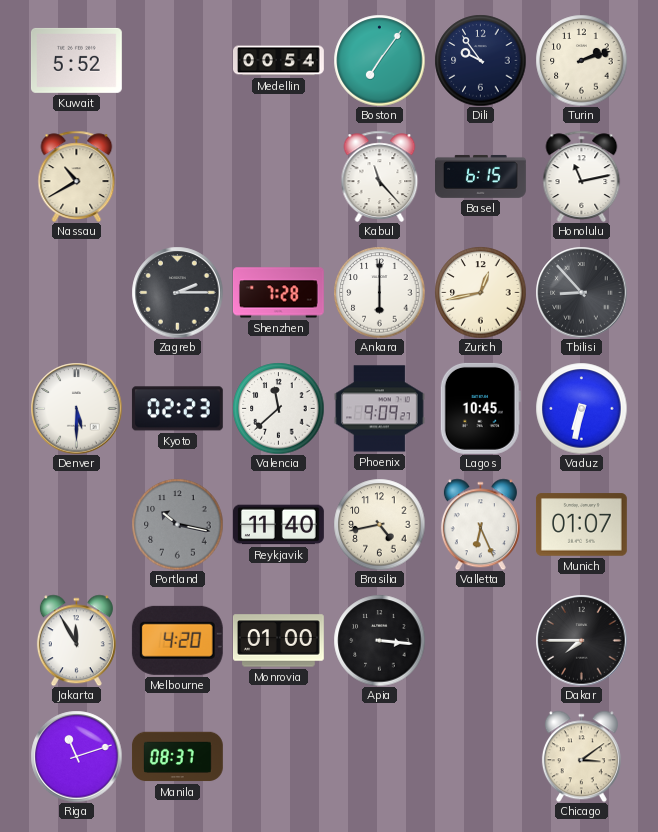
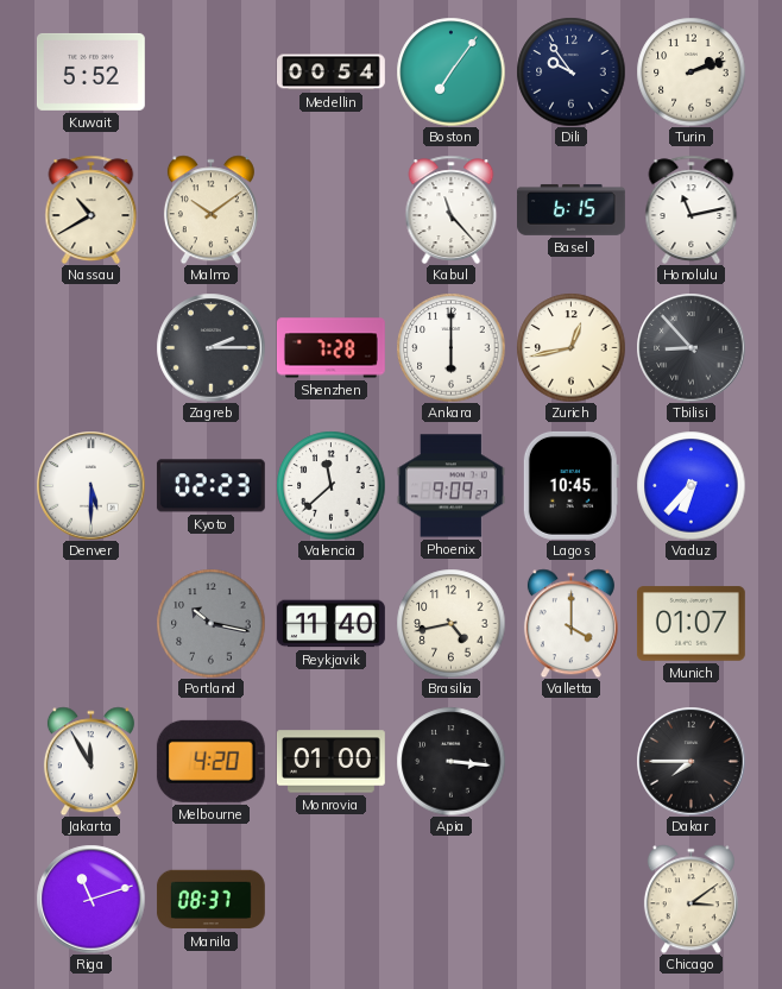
Malmo: none -> 10:09
Vaduz: 6:32 -> 6:37
Valletta: 6:26 -> 4:00
